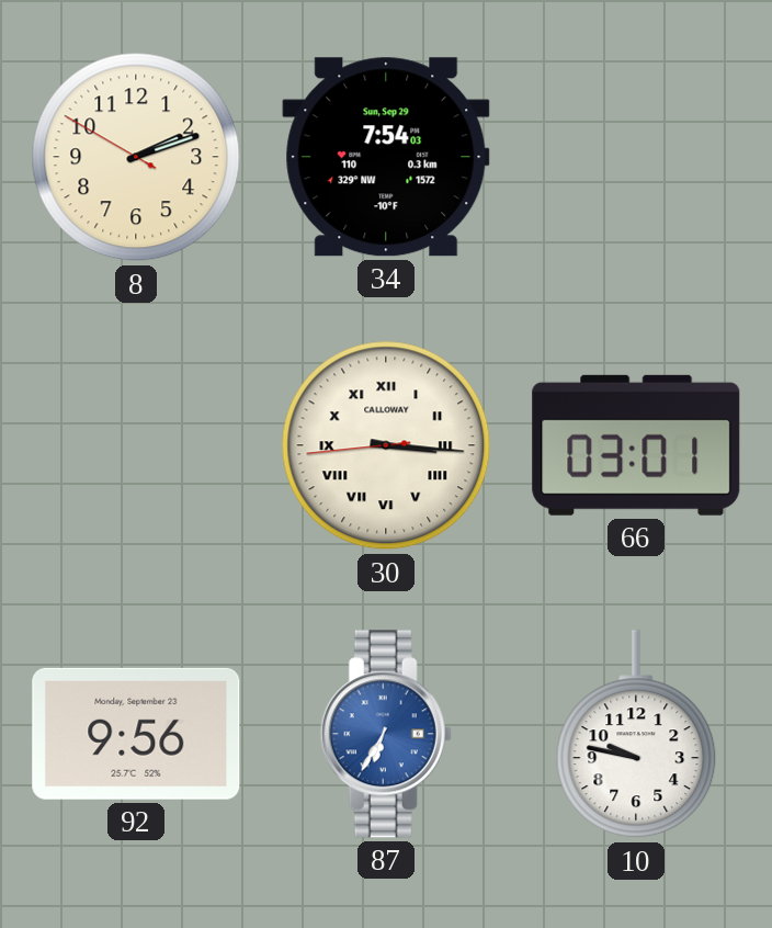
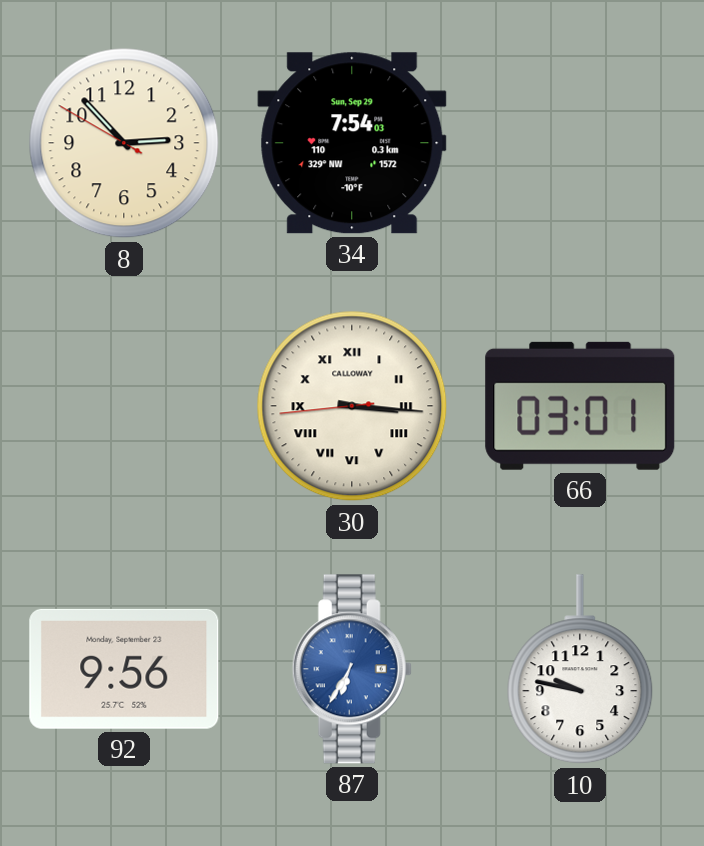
8: 2:11 -> 2:52
